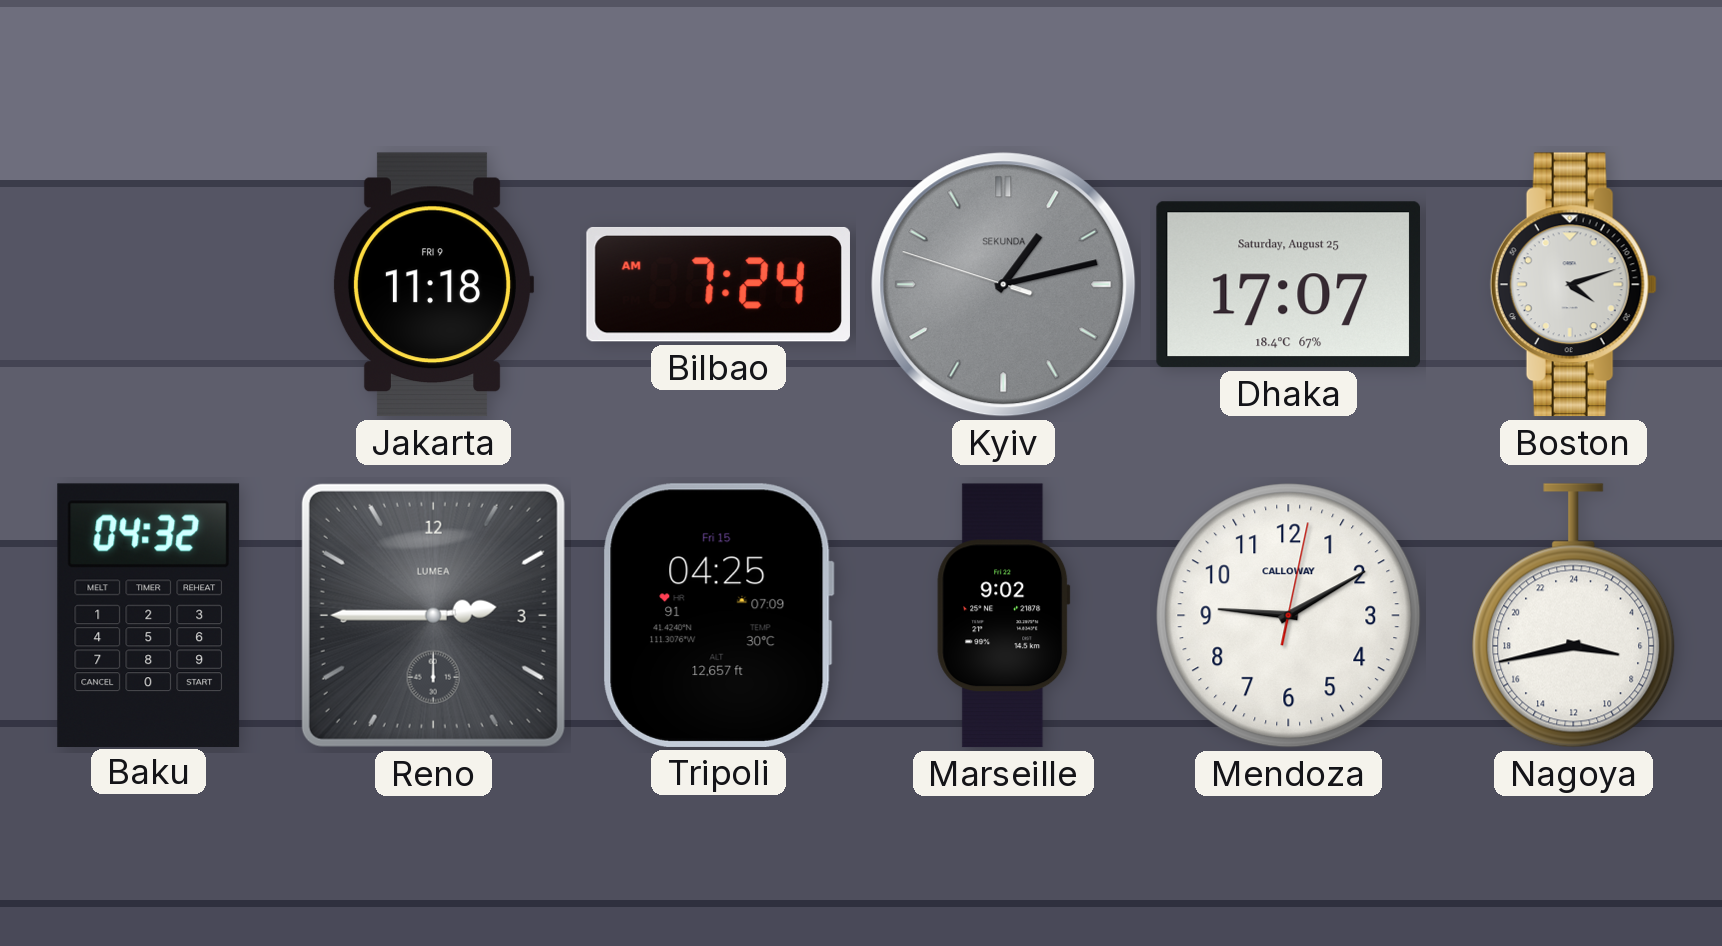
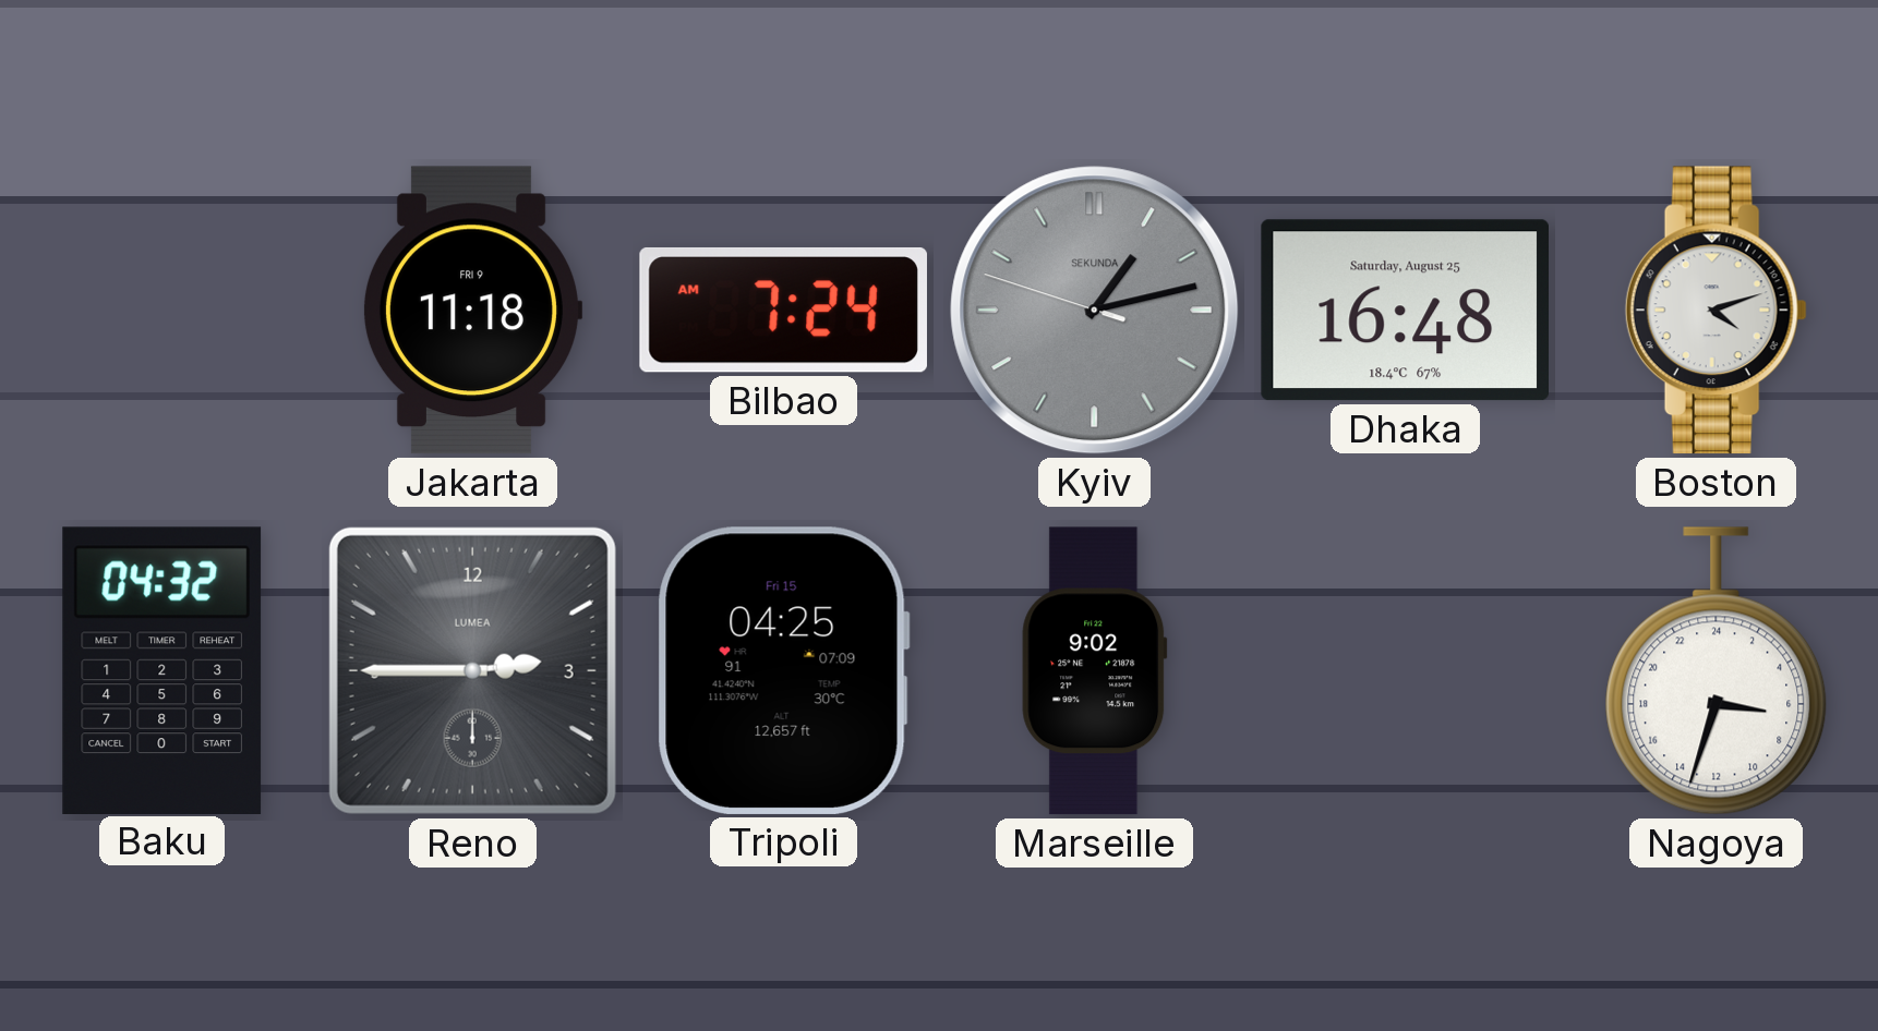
Dhaka: 17:07 -> 16:48
Mendoza: 9:10 -> none
Nagoya: 6:43 -> 6:33
